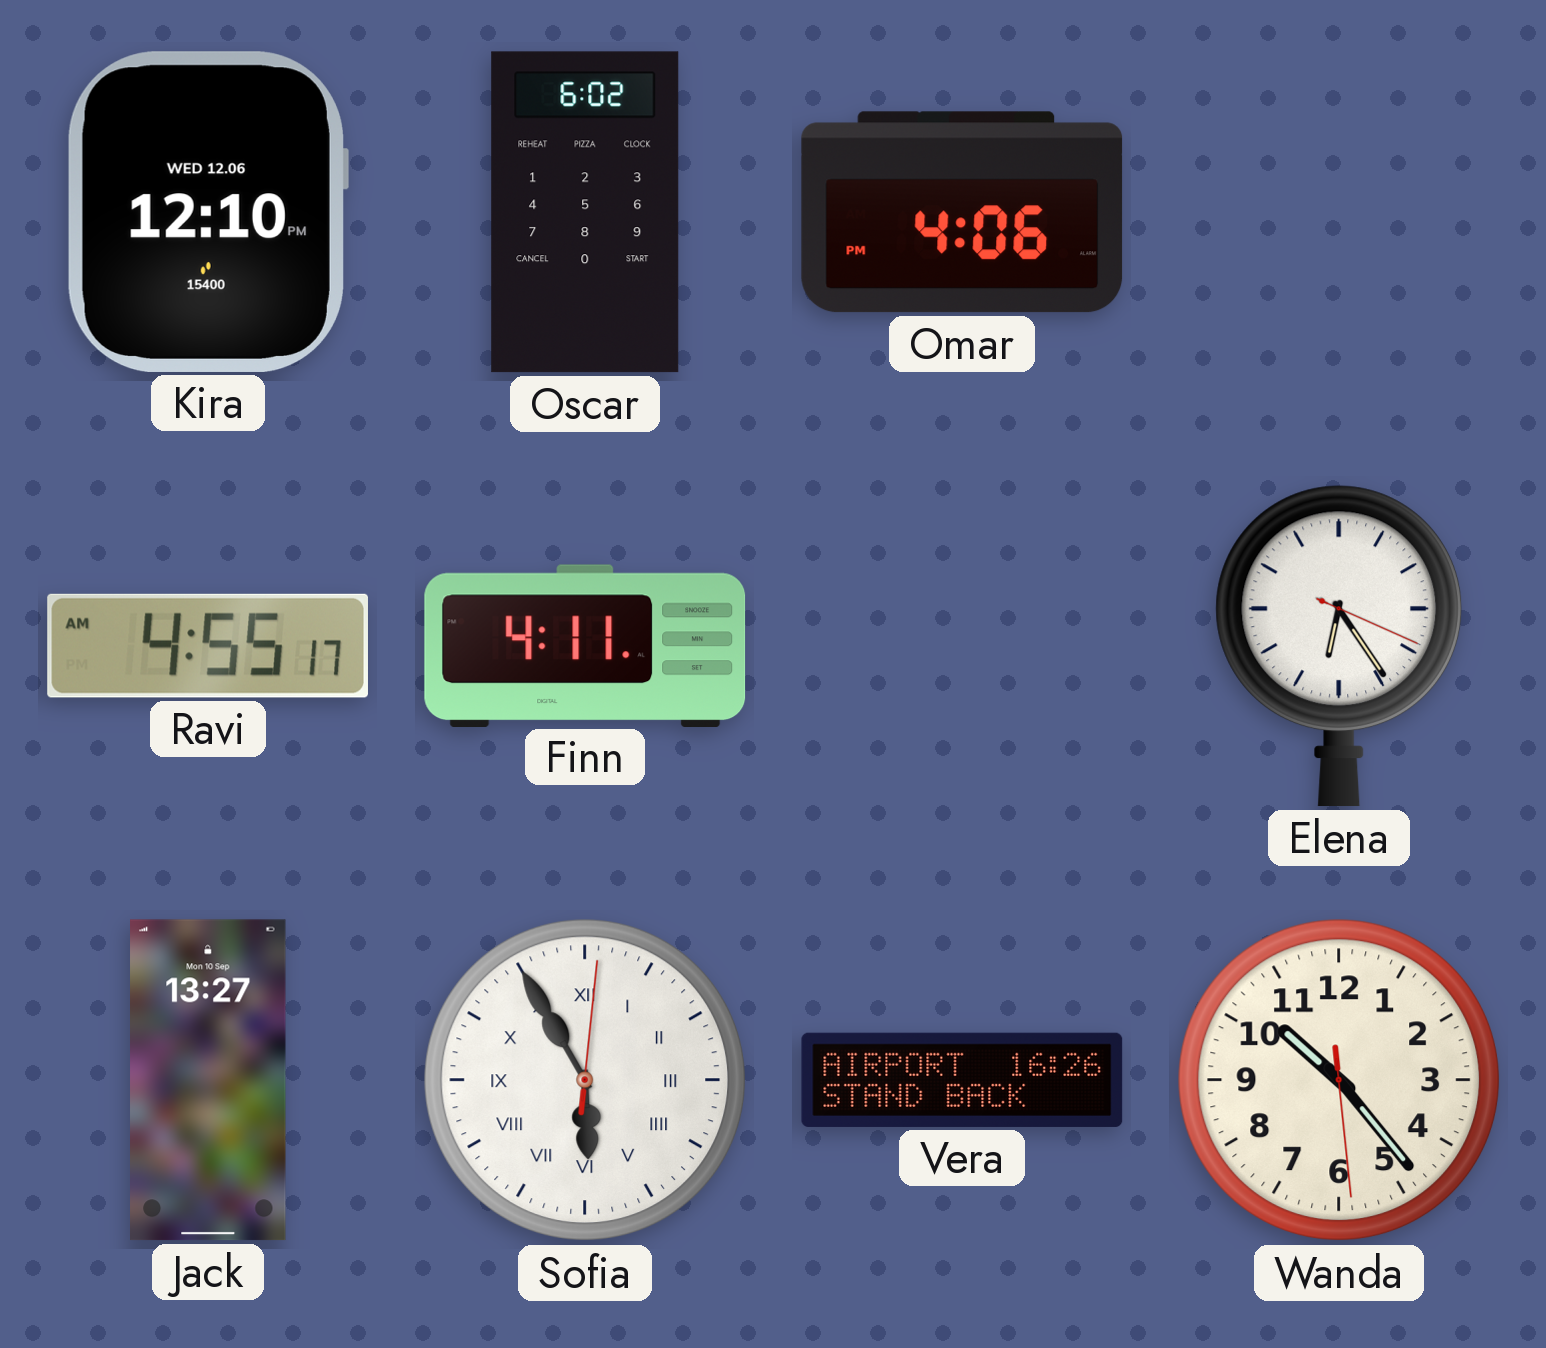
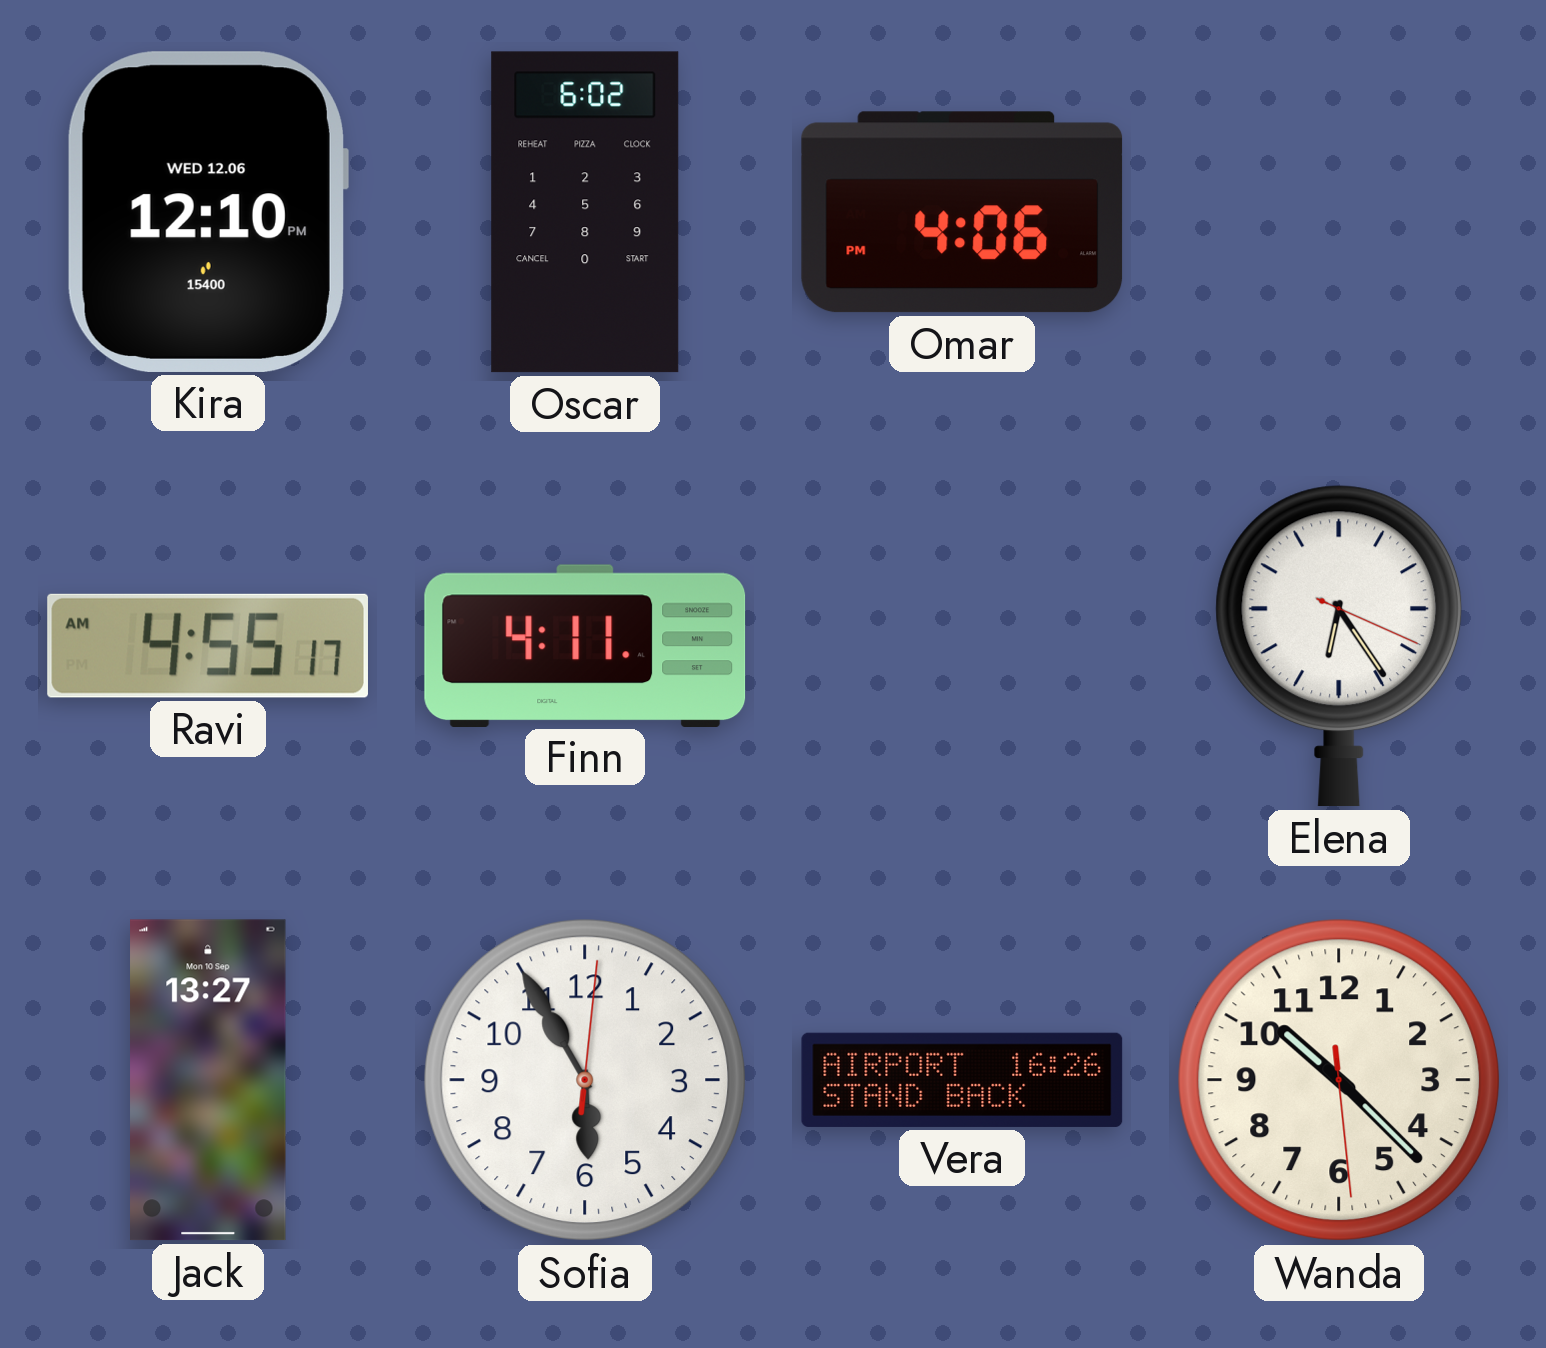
Sofia numerals: Roman -> Arabic
Wanda: 10:23 -> 10:22
